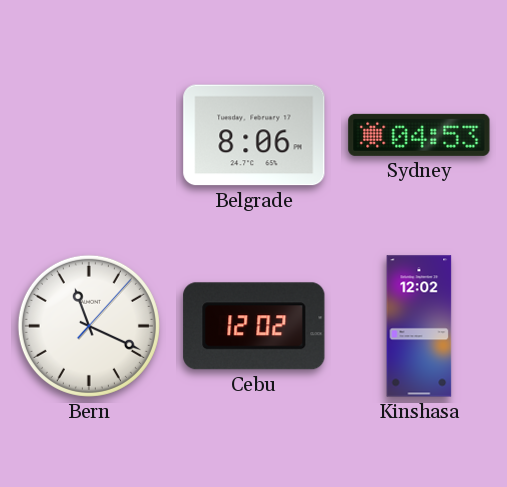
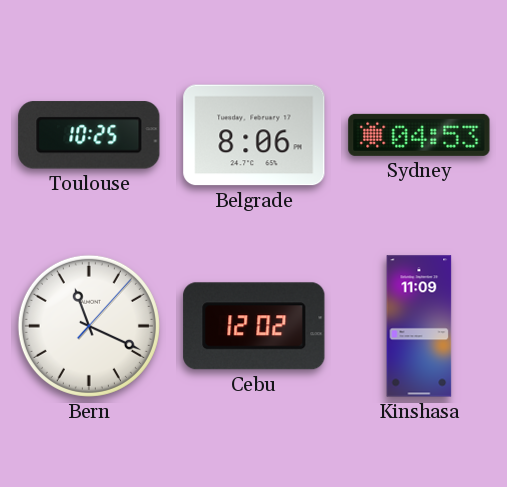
Toulouse: none -> 10:25
Kinshasa: 12:02 -> 11:09
